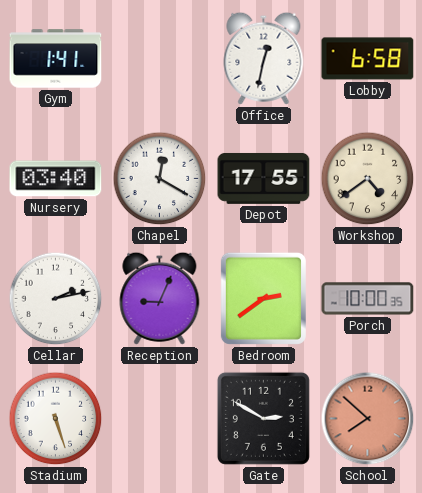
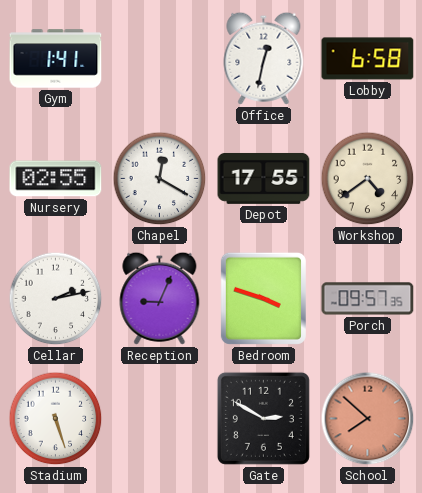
Nursery: 03:40 -> 02:55
Bedroom: 2:39 -> 3:48
Porch: 10:00 -> 09:57
